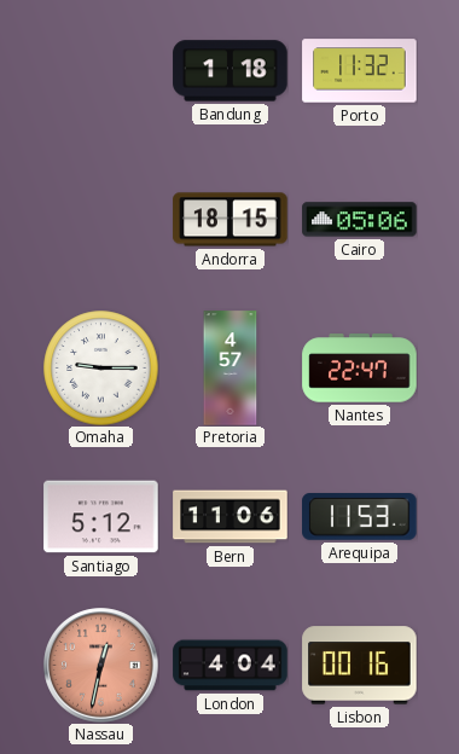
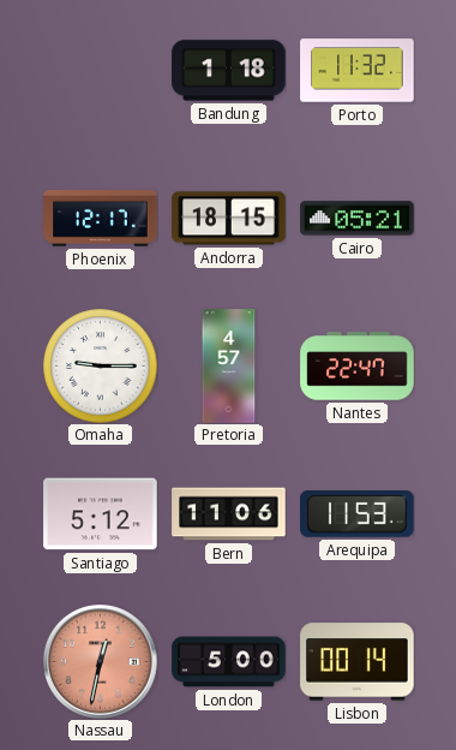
Phoenix: none -> 12:17
Cairo: 05:06 -> 05:21
London: 4:04 -> 5:00
Lisbon: 00:16 -> 00:14
